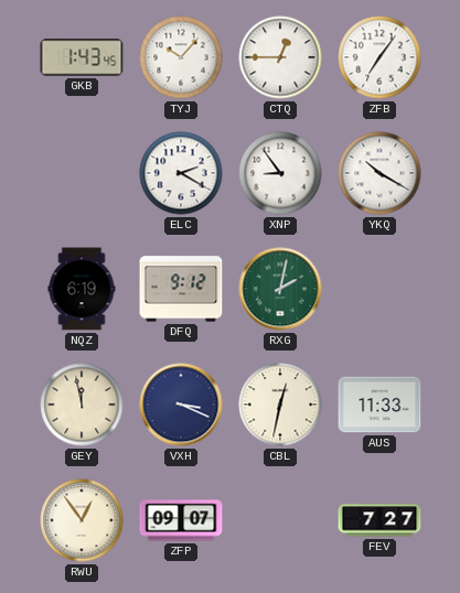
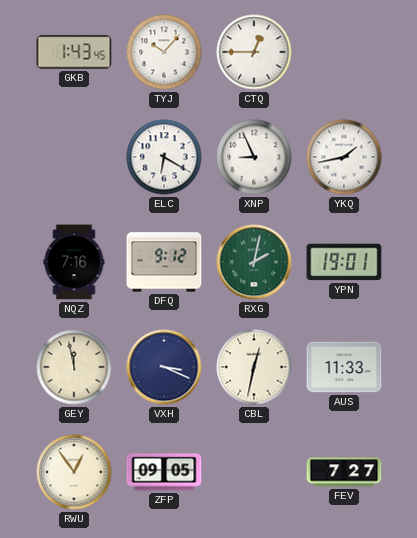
ZFB: 7:06 -> none
ELC: 2:20 -> 6:20
XNP: 8:54 -> 8:56
YKQ: 10:20 -> 1:43
NQZ: 6:19 -> 7:16
YPN: none -> 19:01
ZFP: 09:07 -> 09:05
